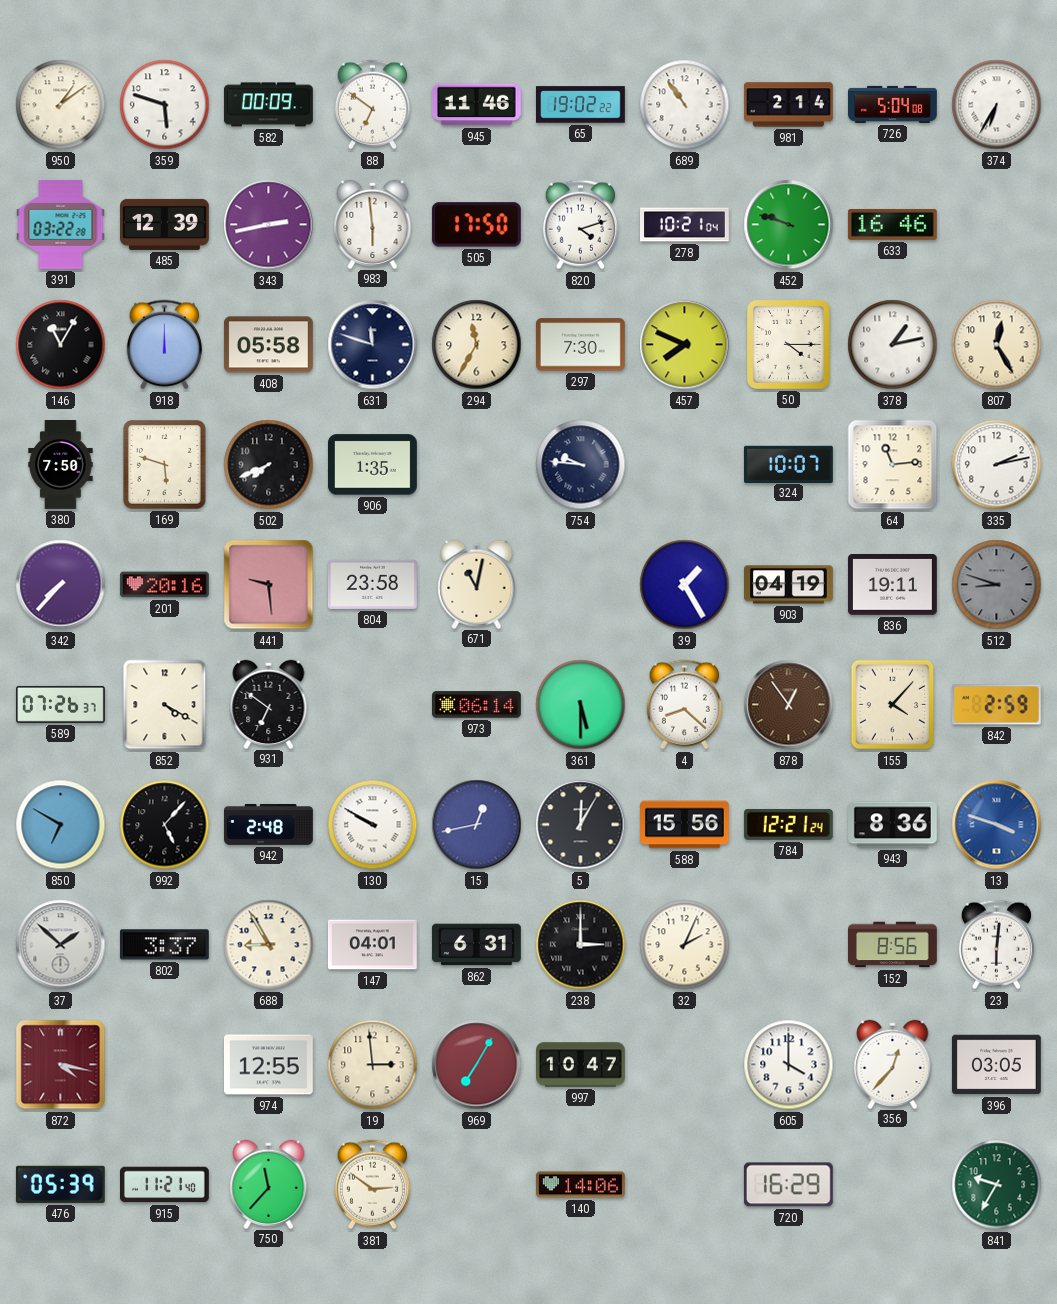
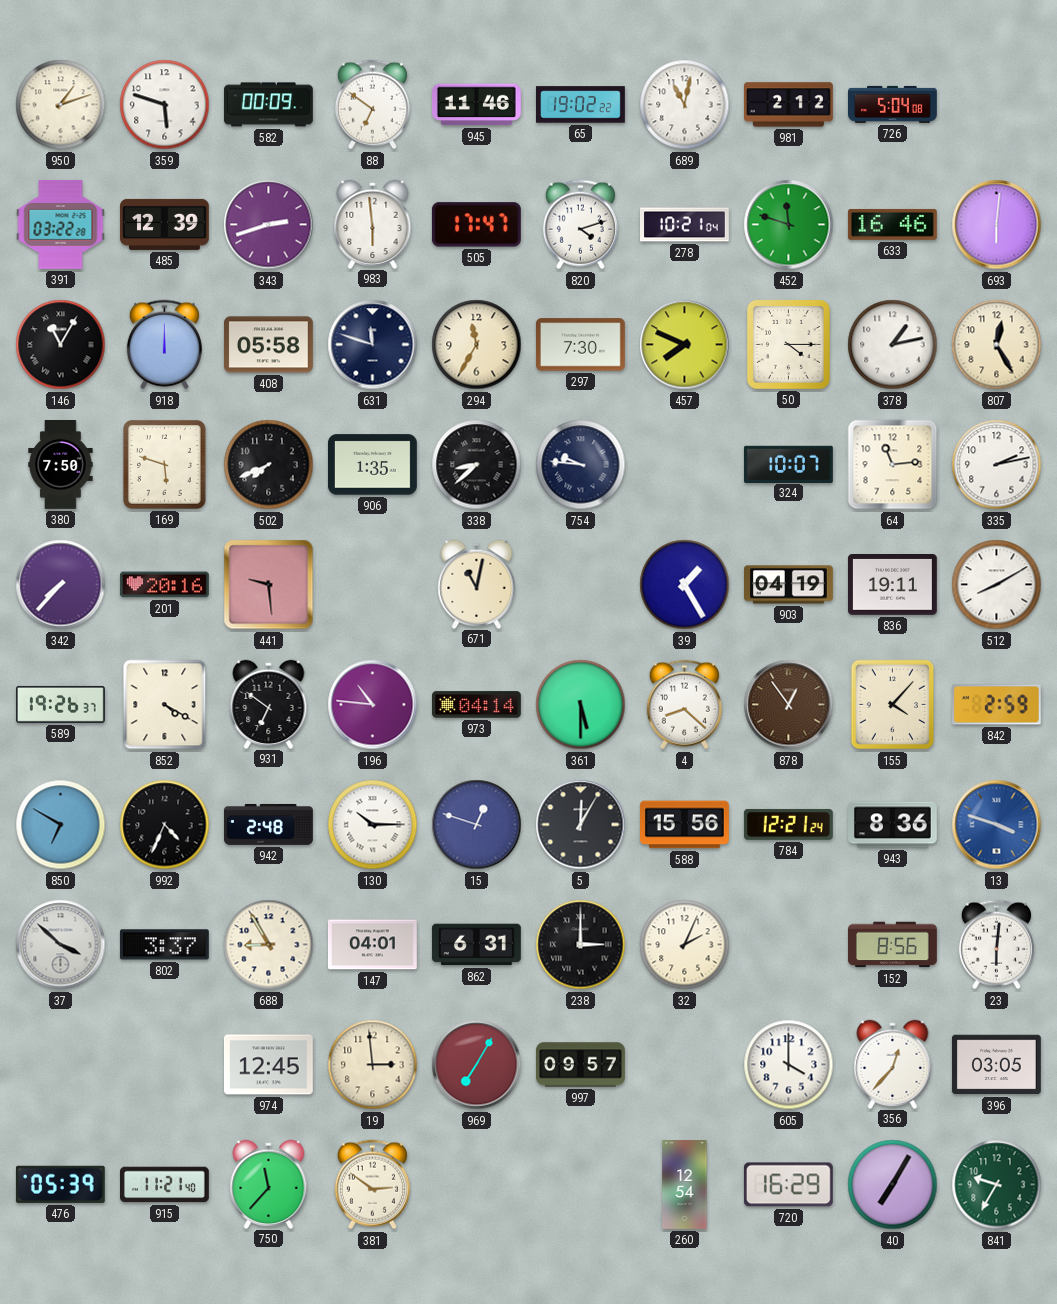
950: 1:09 -> 1:12
689: 10:54 -> 11:02
981: 2:14 -> 2:12
374: 6:35 -> none
343: 2:43 -> 2:42
505: 17:50 -> 17:47
452: 9:48 -> 11:48
693: none -> 6:01
338: none -> 8:38
804: 23:58 -> none
512: 8:48 -> 8:10
512 dial: grey -> white
589: 07:26 -> 19:26
196: none -> 10:46
973: 06:14 -> 04:14
992: 5:07 -> 4:34
130: 9:50 -> 10:15
15: 12:43 -> 12:48
37: 1:52 -> 3:52
872: 4:17 -> none
974: 12:55 -> 12:45
997: 10:47 -> 09:57
140: 14:06 -> none
260: none -> 12:54
40: none -> 7:05
